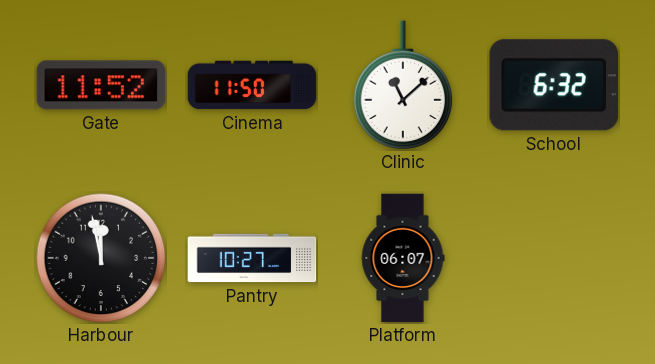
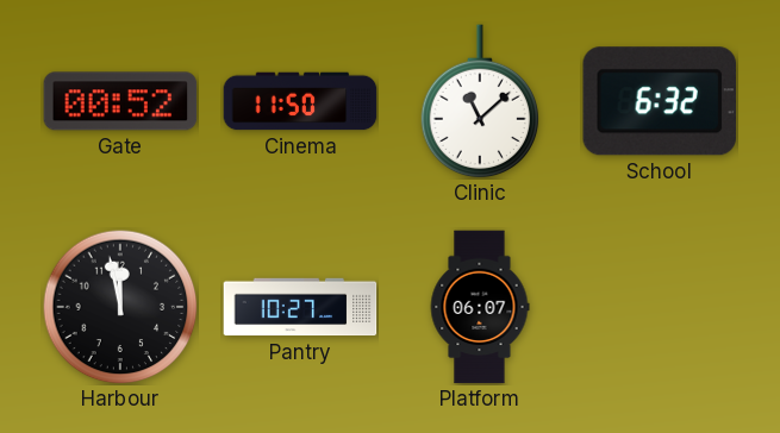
Gate: 11:52 -> 00:52
